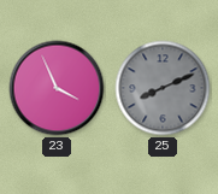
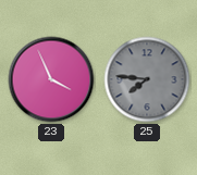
25: 8:11 -> 7:46
